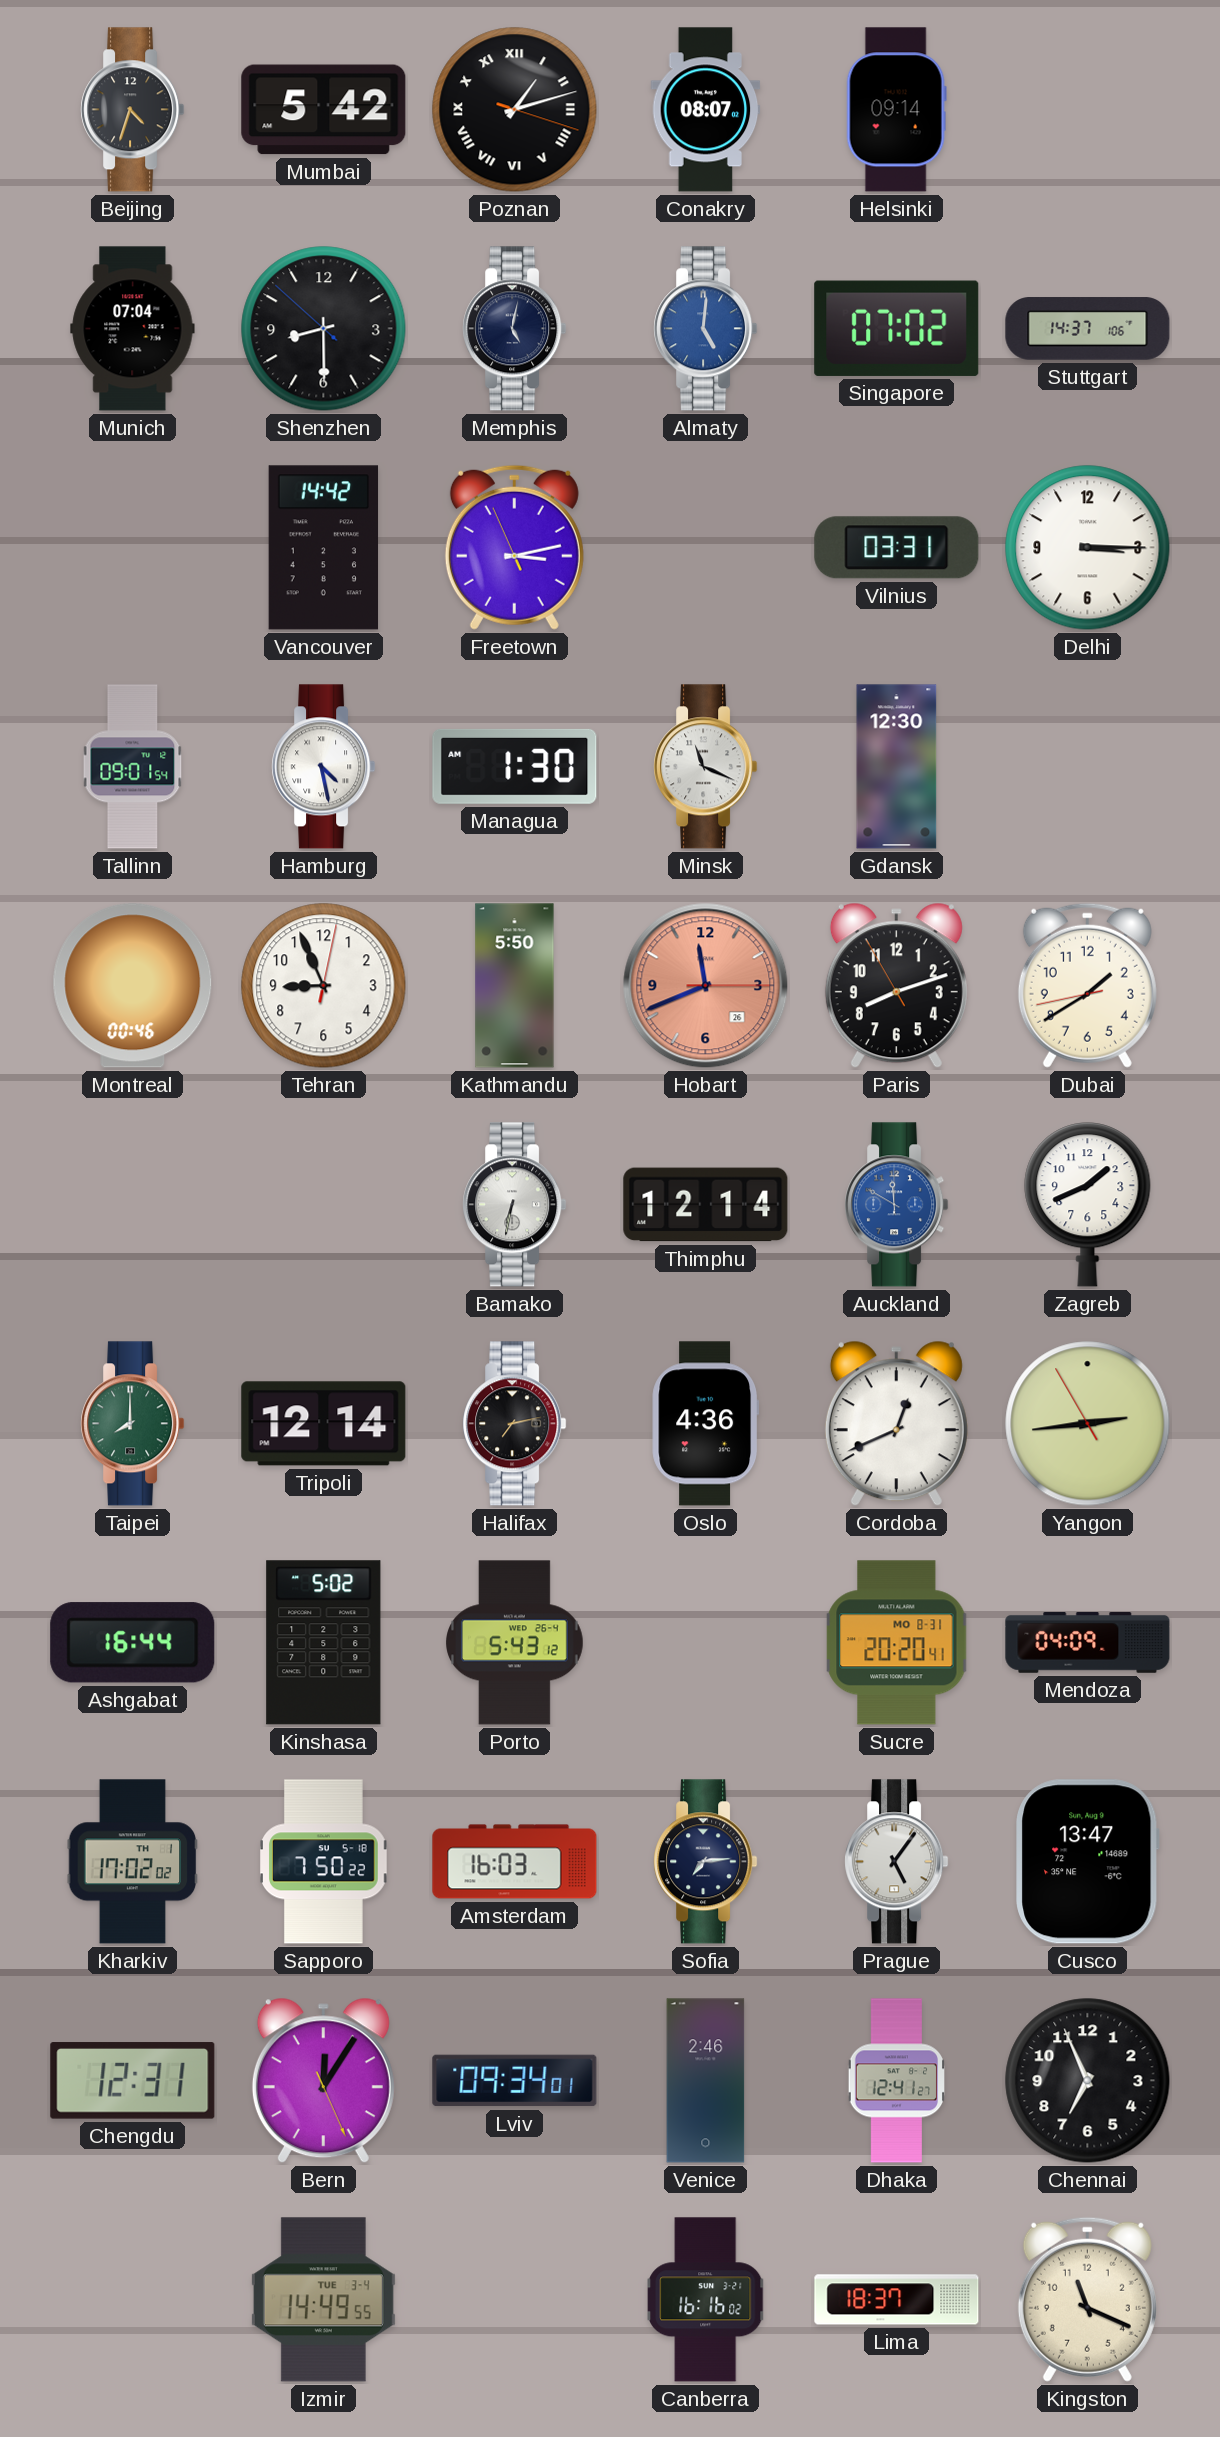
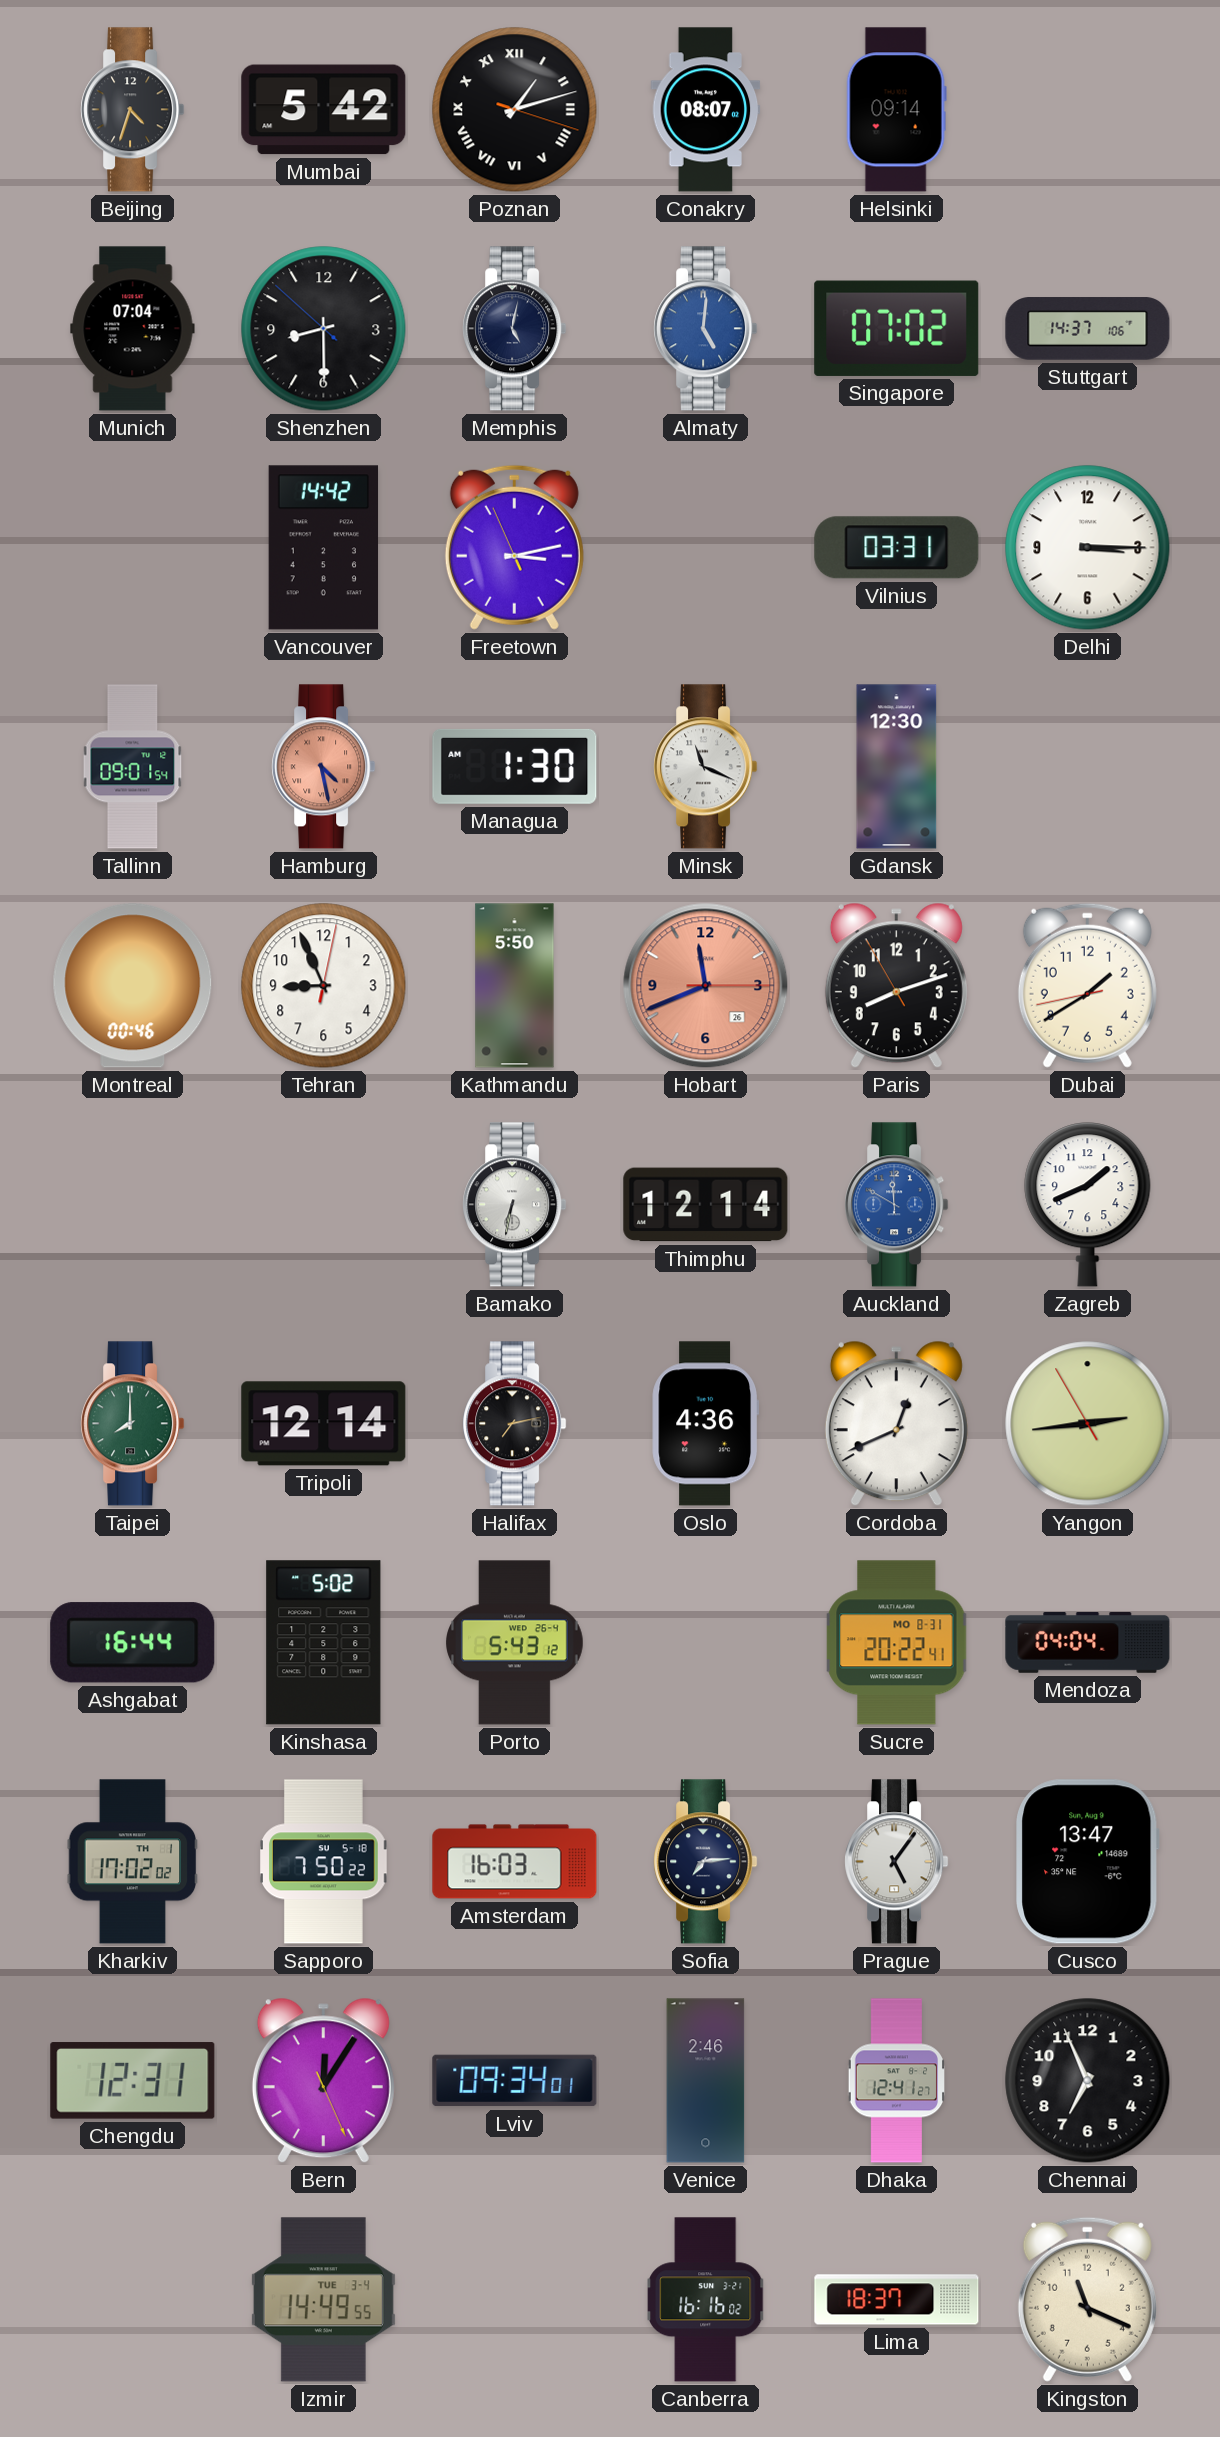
Hamburg dial: white -> salmon
Sucre: 20:20 -> 20:22
Mendoza: 04:09 -> 04:04
